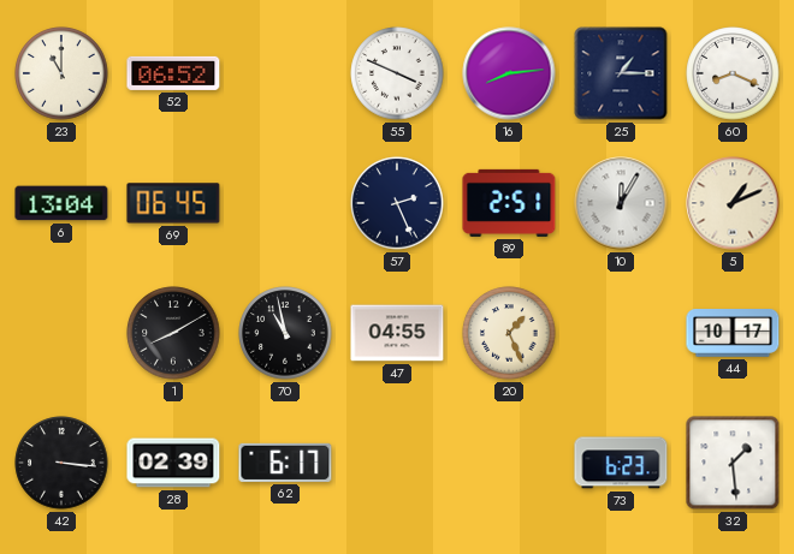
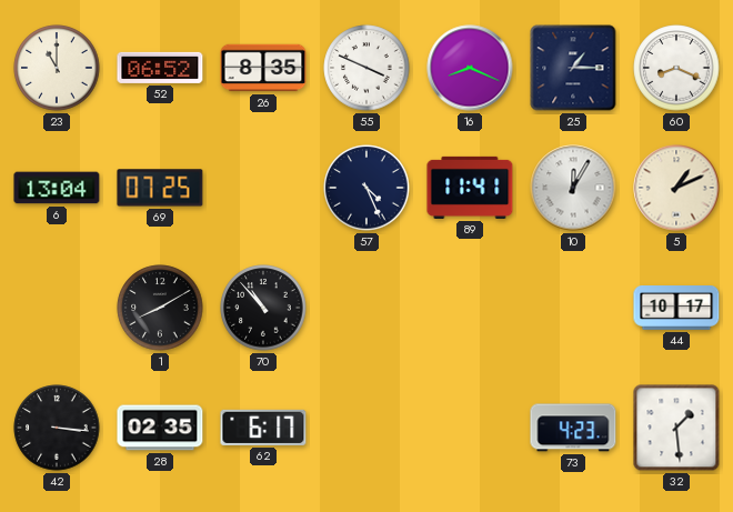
26: none -> 8:35
16: 8:14 -> 8:19
69: 06:45 -> 07:25
57: 2:26 -> 4:26
89: 2:51 -> 11:41
70: 10:58 -> 10:53
47: 04:55 -> none
20: 1:26 -> none
28: 02:39 -> 02:35
73: 6:23 -> 4:23
